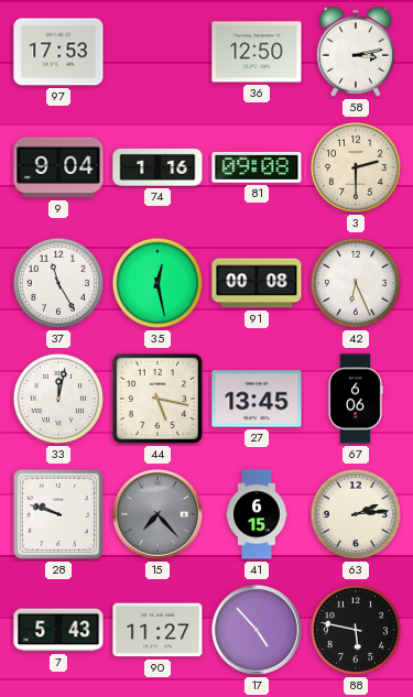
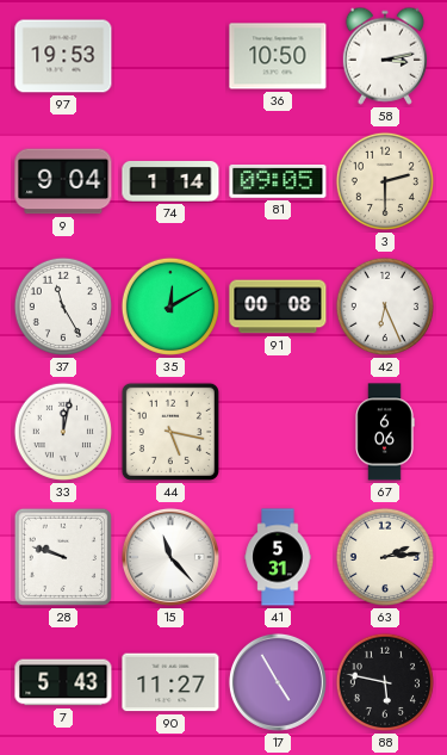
97: 17:53 -> 19:53
36: 12:50 -> 10:50
74: 1:16 -> 1:14
81: 09:08 -> 09:05
35: 12:28 -> 12:10
27: 13:45 -> none
15: 7:23 -> 11:23
15 dial: grey -> white
41: 6:15 -> 5:31
17: 4:53 -> 4:55
